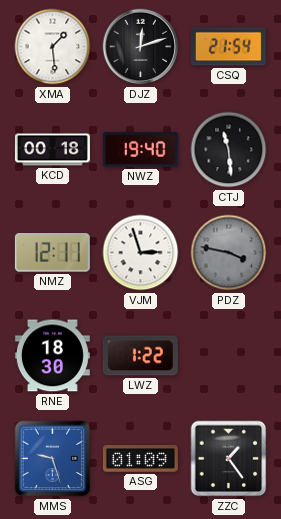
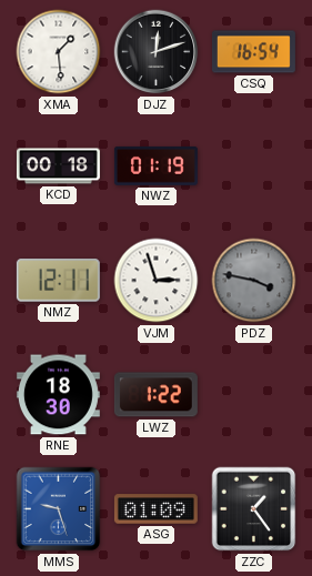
CSQ: 21:54 -> 16:54
NWZ: 19:40 -> 01:19
CTJ: 11:29 -> none
